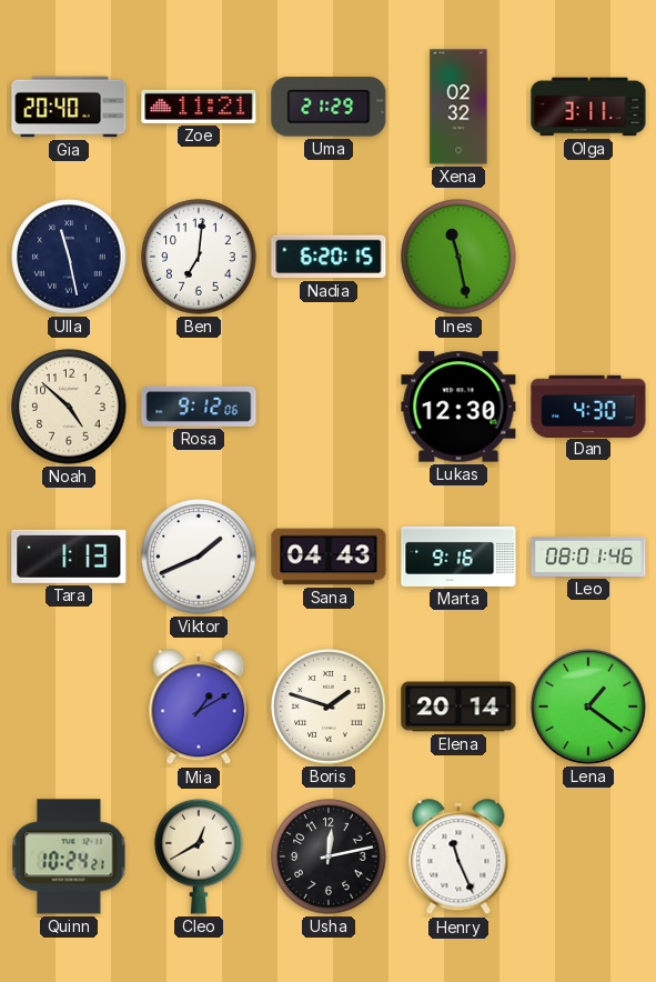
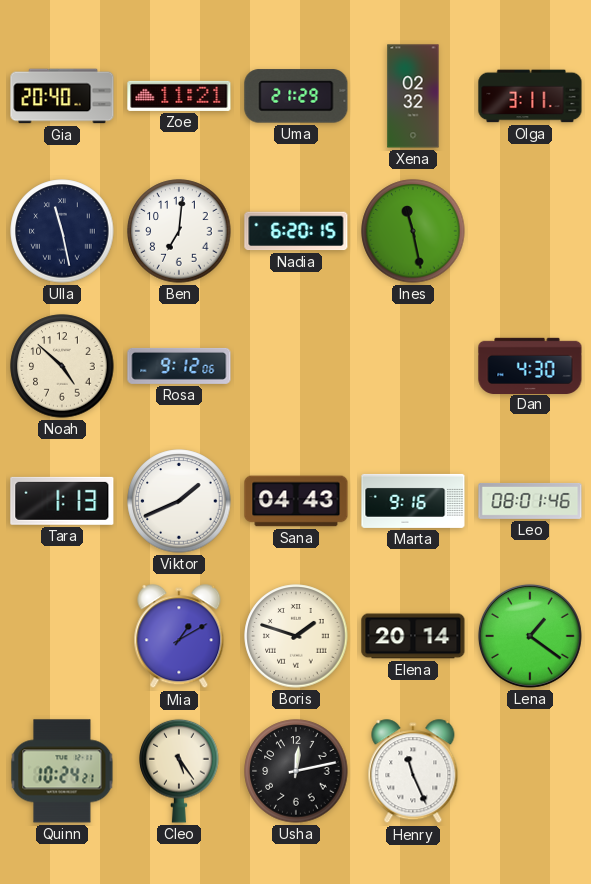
Lukas: 12:30 -> none
Cleo: 12:40 -> 5:24
